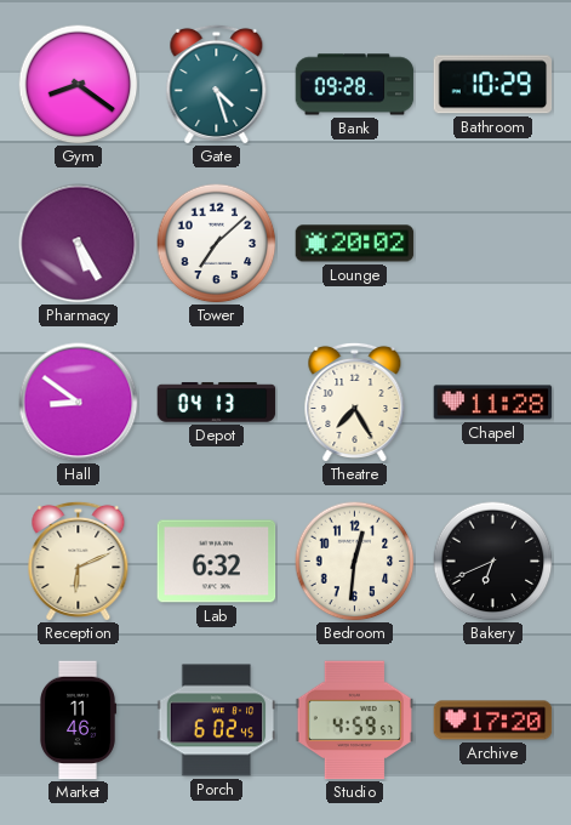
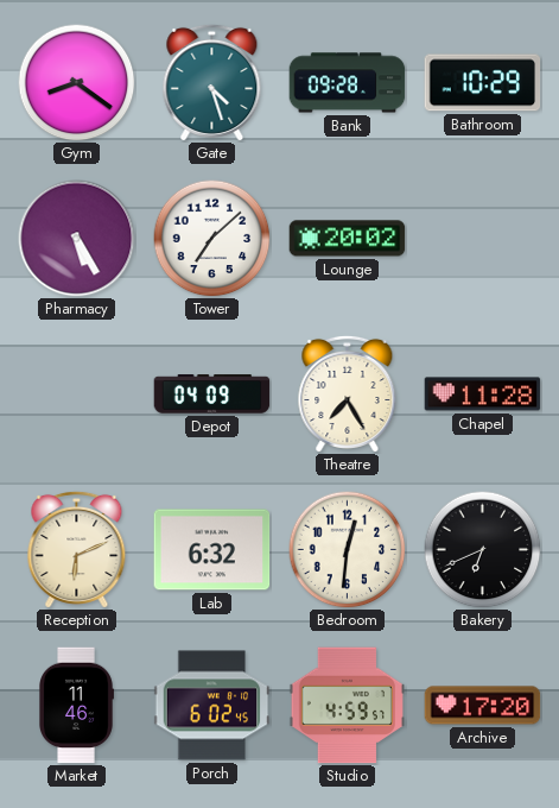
Hall: 8:51 -> none
Depot: 04:13 -> 04:09
